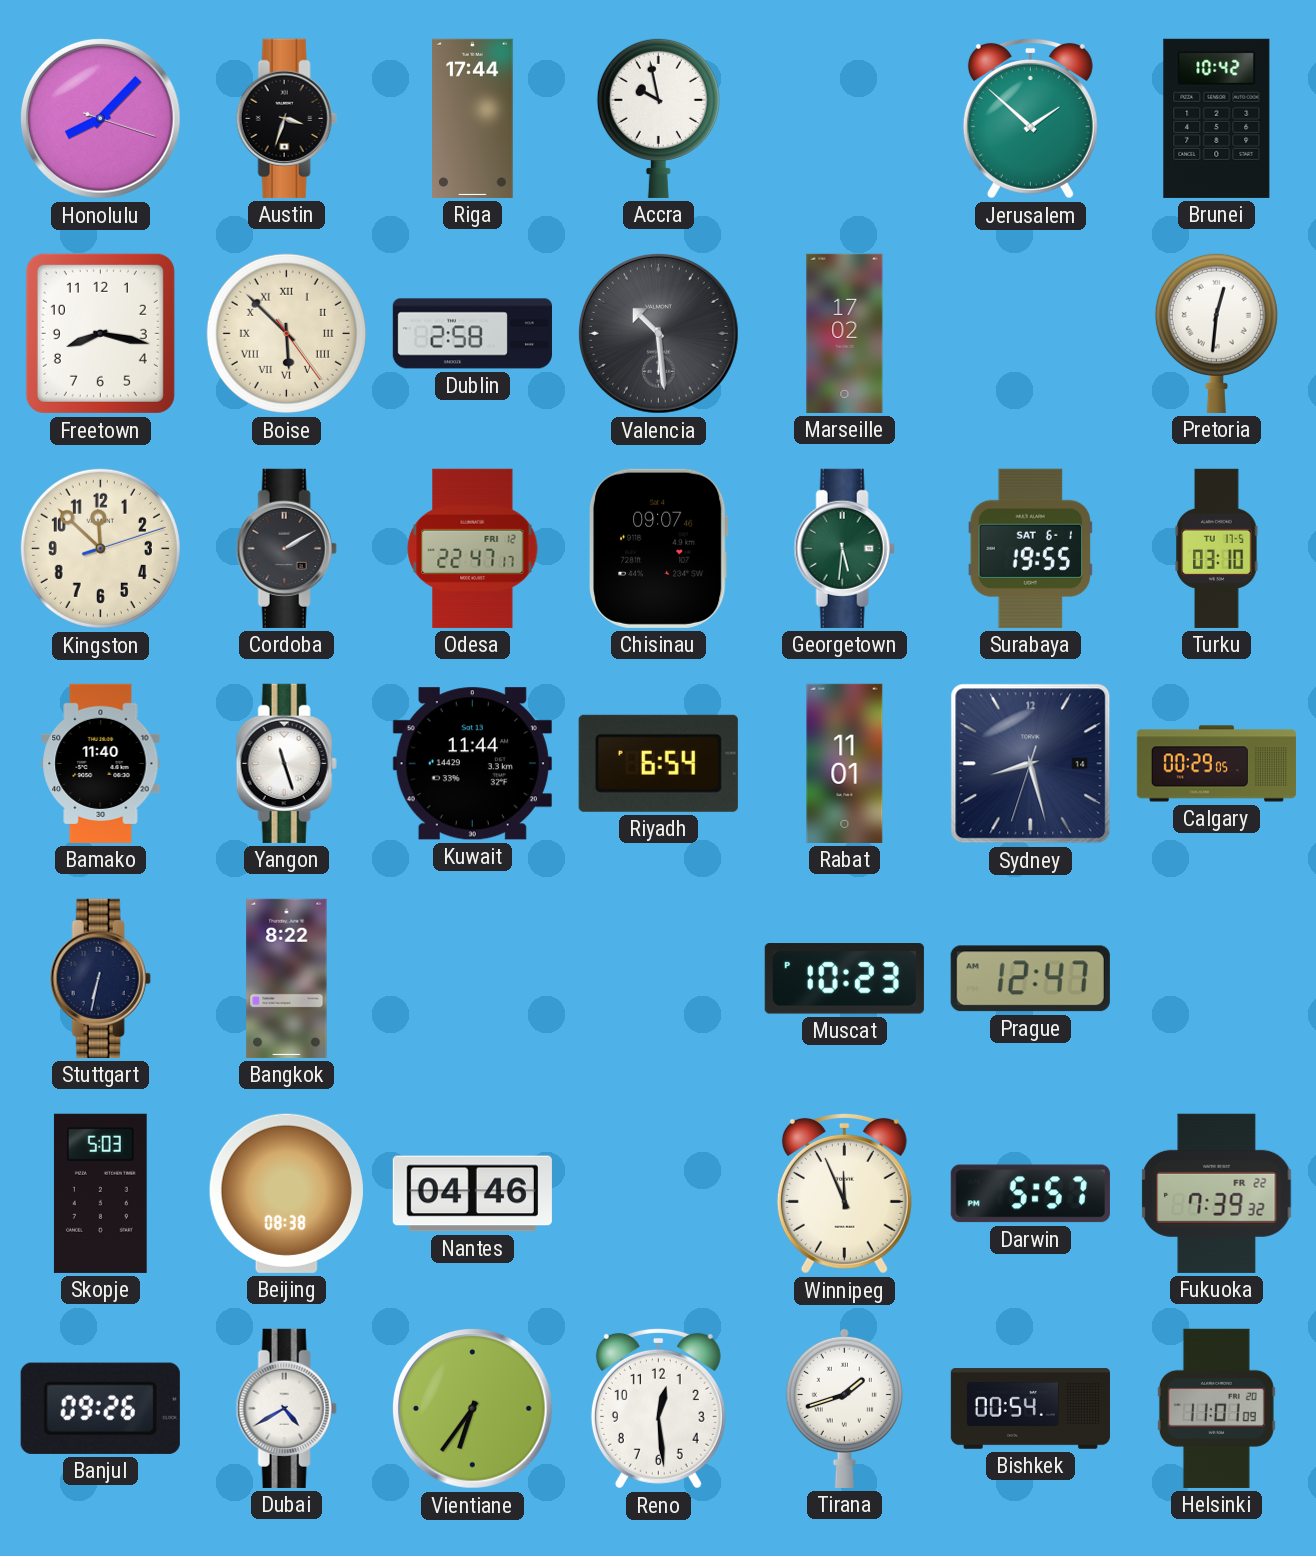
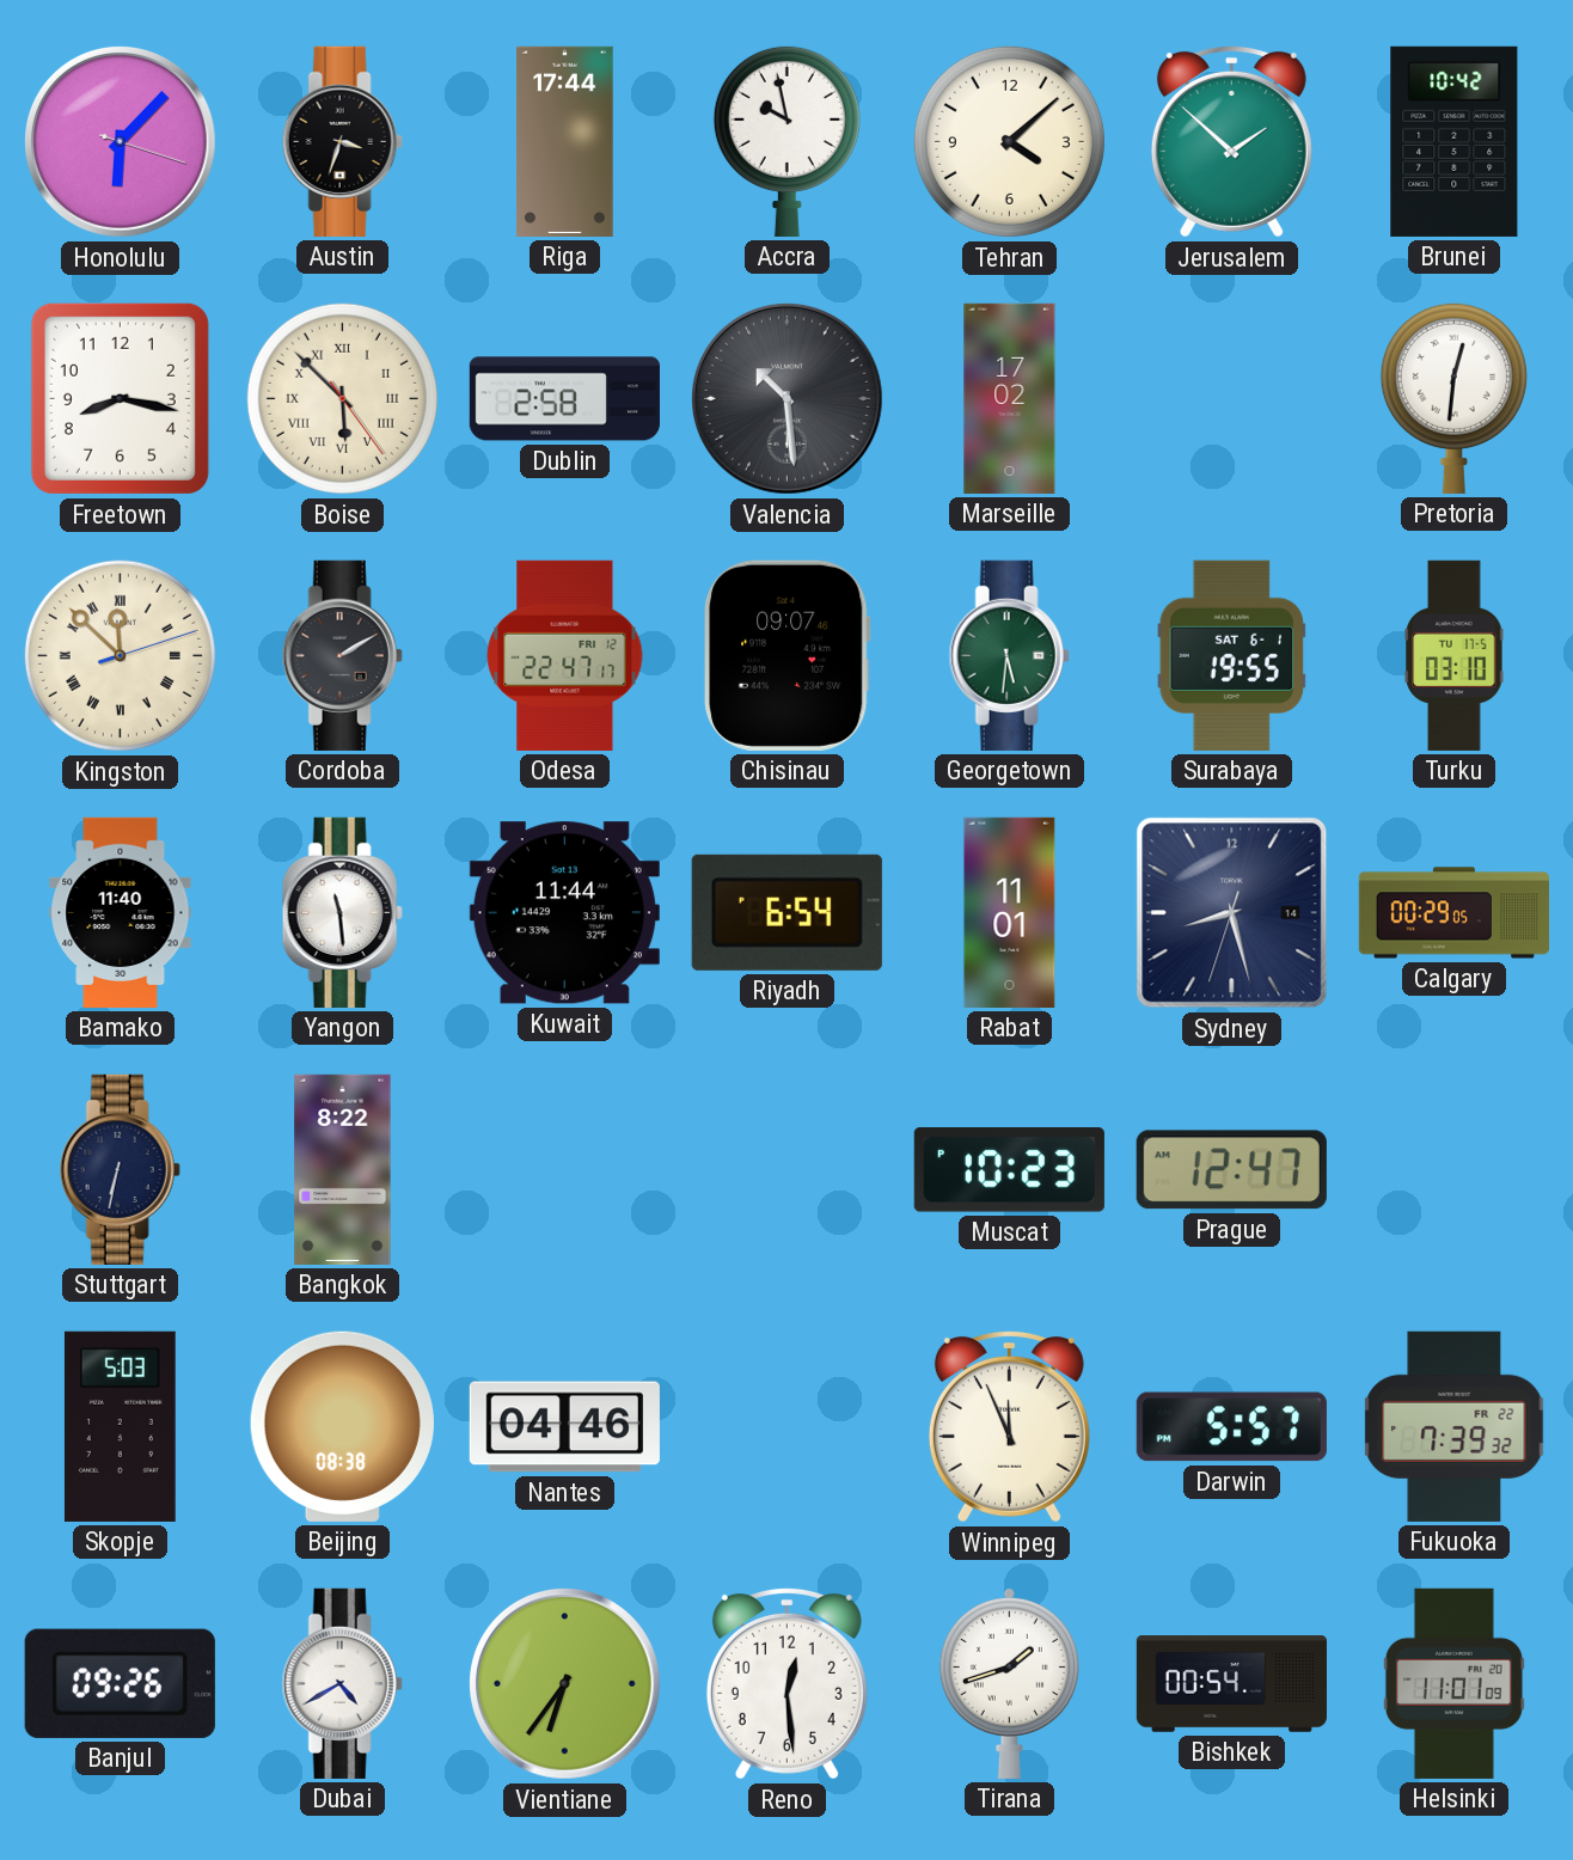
Honolulu: 8:07 -> 6:07
Tehran: none -> 4:08
Kingston numerals: Arabic -> Roman
Yangon: 11:27 -> 11:29
